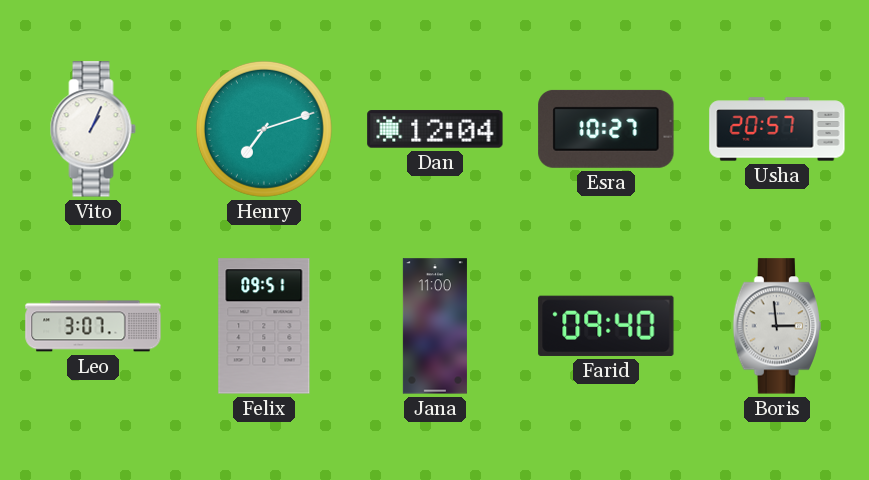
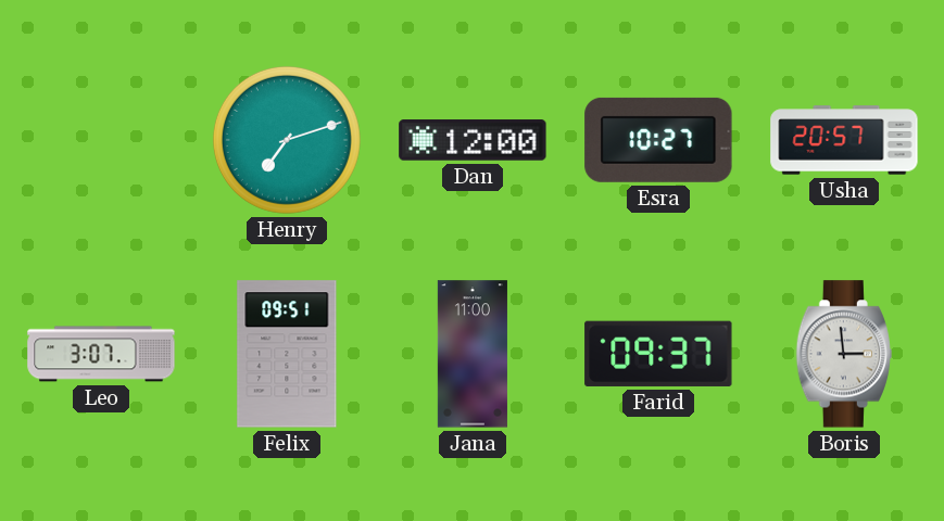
Vito: 1:04 -> none
Dan: 12:04 -> 12:00
Farid: 09:40 -> 09:37
